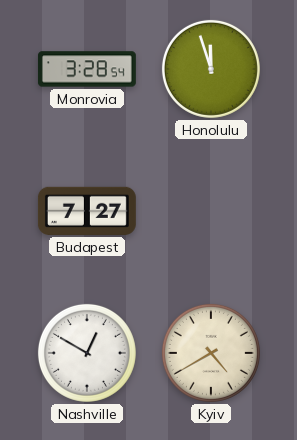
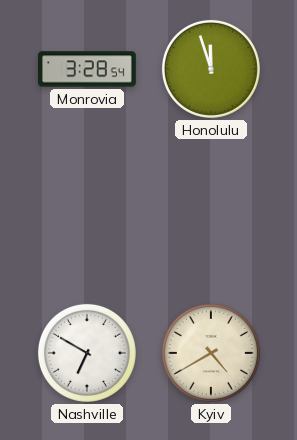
Budapest: 7:27 -> none
Nashville: 12:50 -> 6:50
